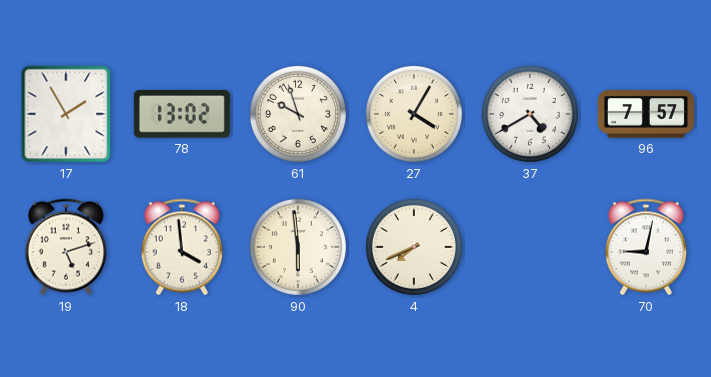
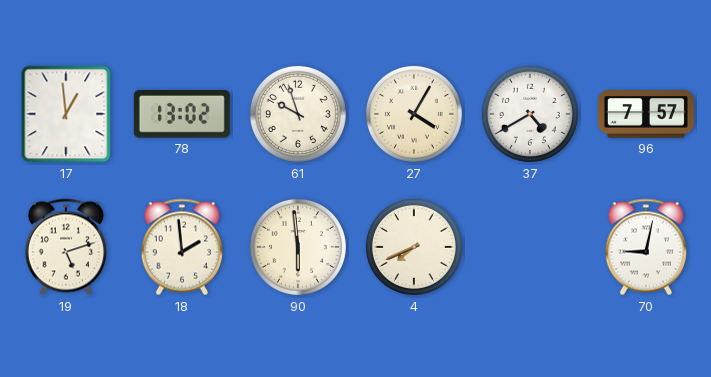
17: 1:55 -> 12:59
18: 3:59 -> 1:59
